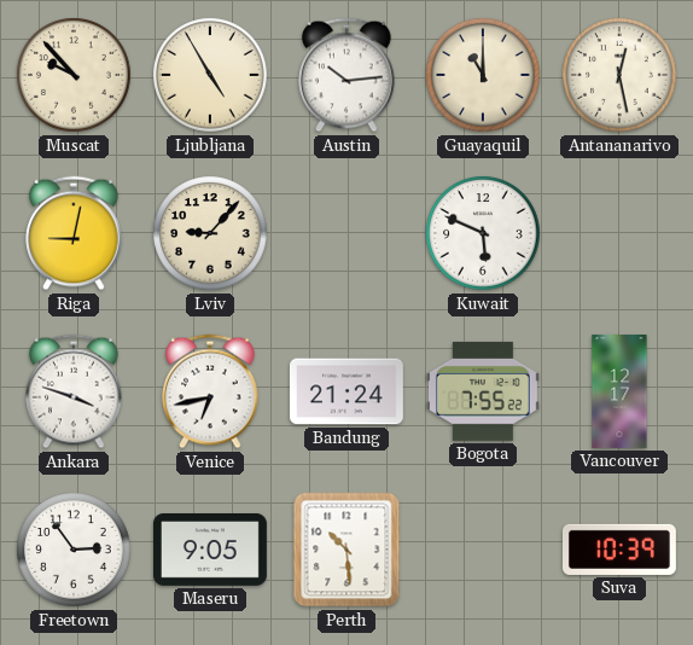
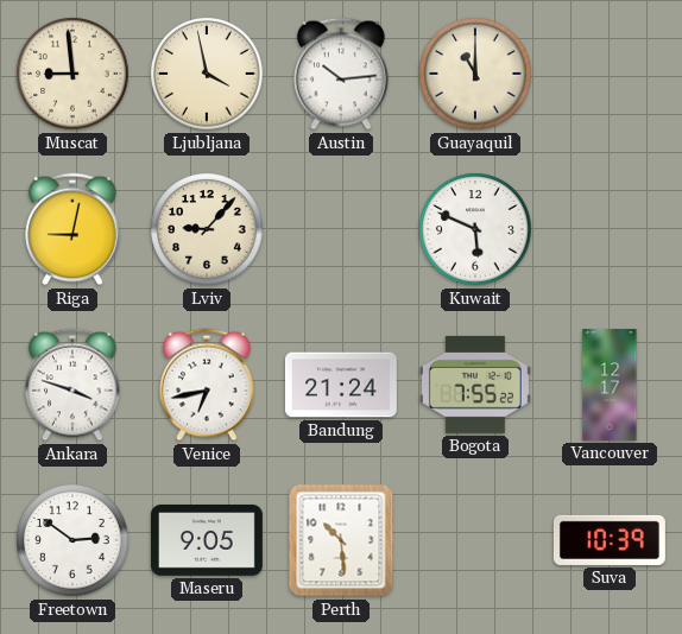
Muscat: 9:53 -> 8:59
Ljubljana: 4:55 -> 3:58
Antananarivo: 12:28 -> none
Freetown: 2:54 -> 2:51
